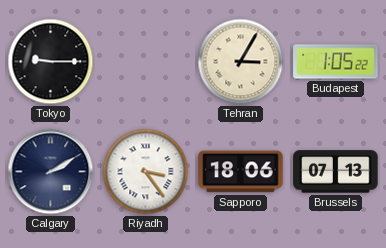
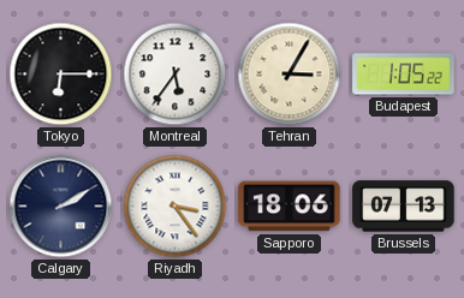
Tokyo: 9:15 -> 6:15
Montreal: none -> 5:36
